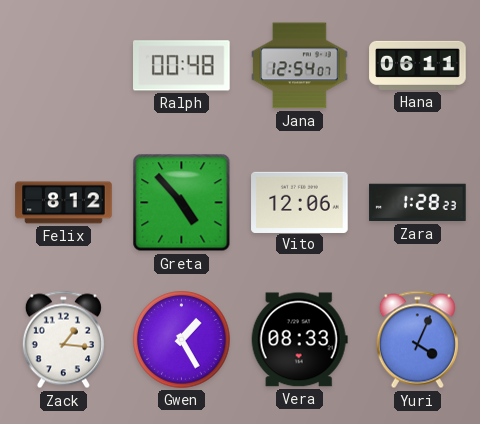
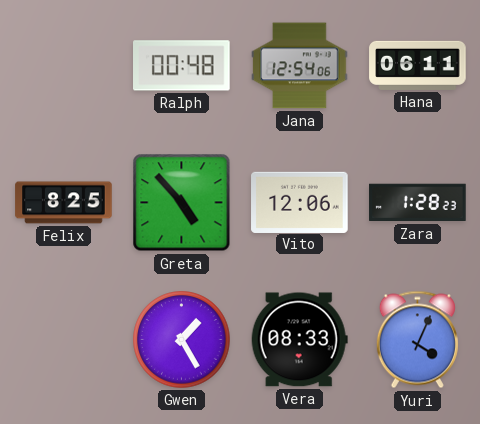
Jana: 12:54:07 -> 12:54:06
Felix: 8:12 -> 8:25
Zack: 1:16 -> none
